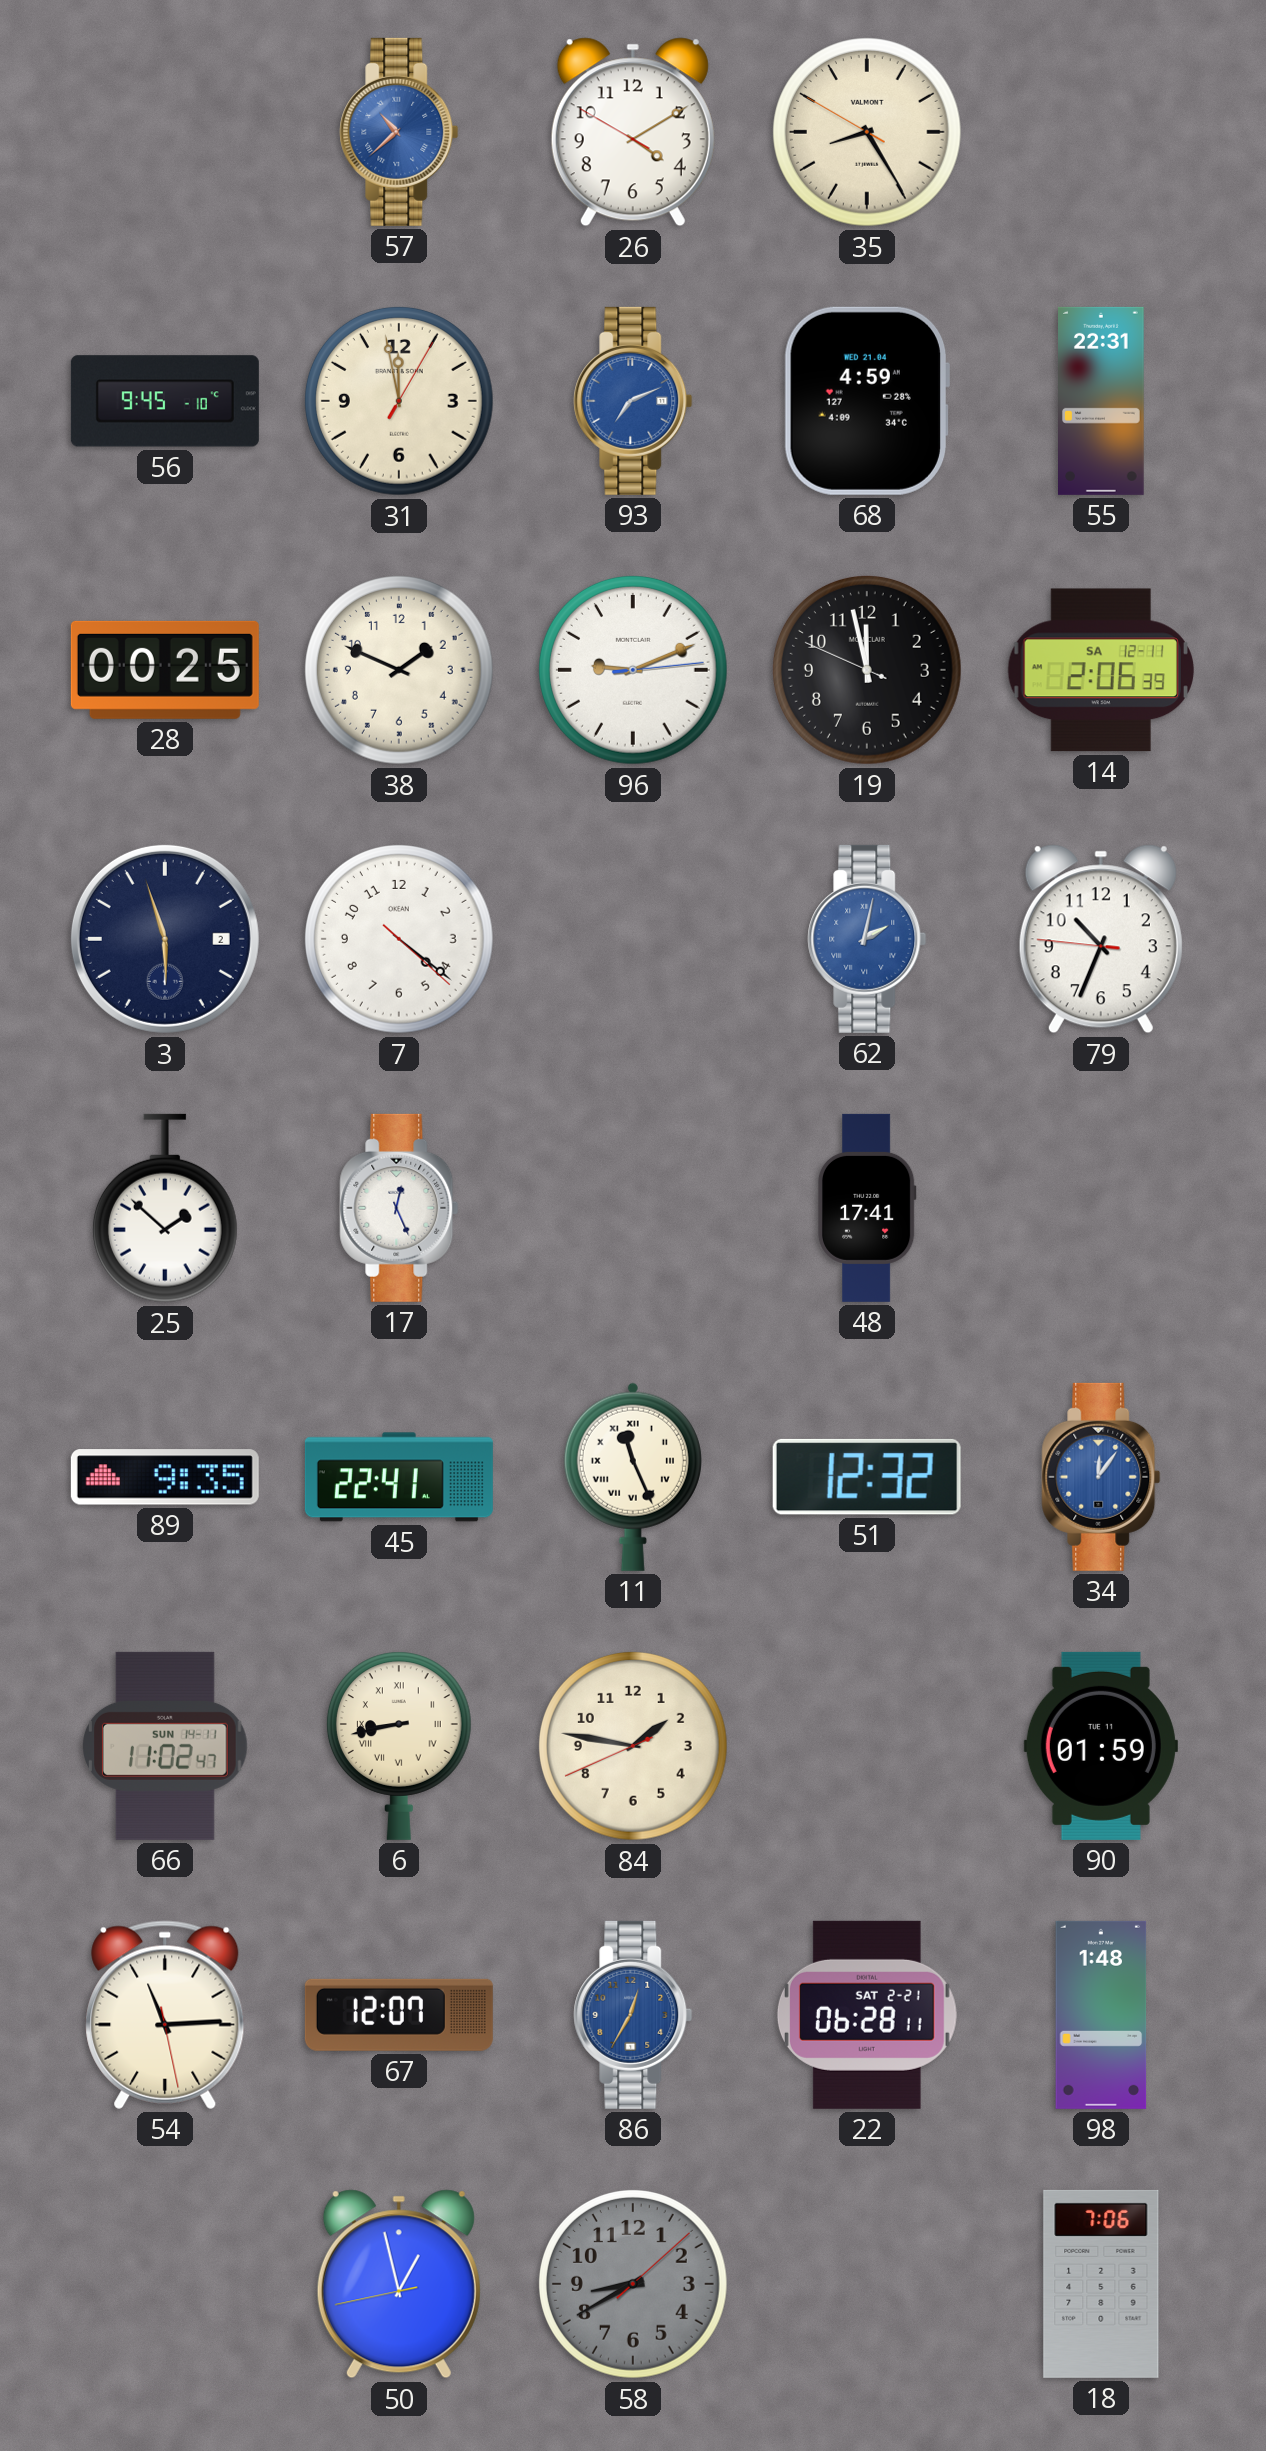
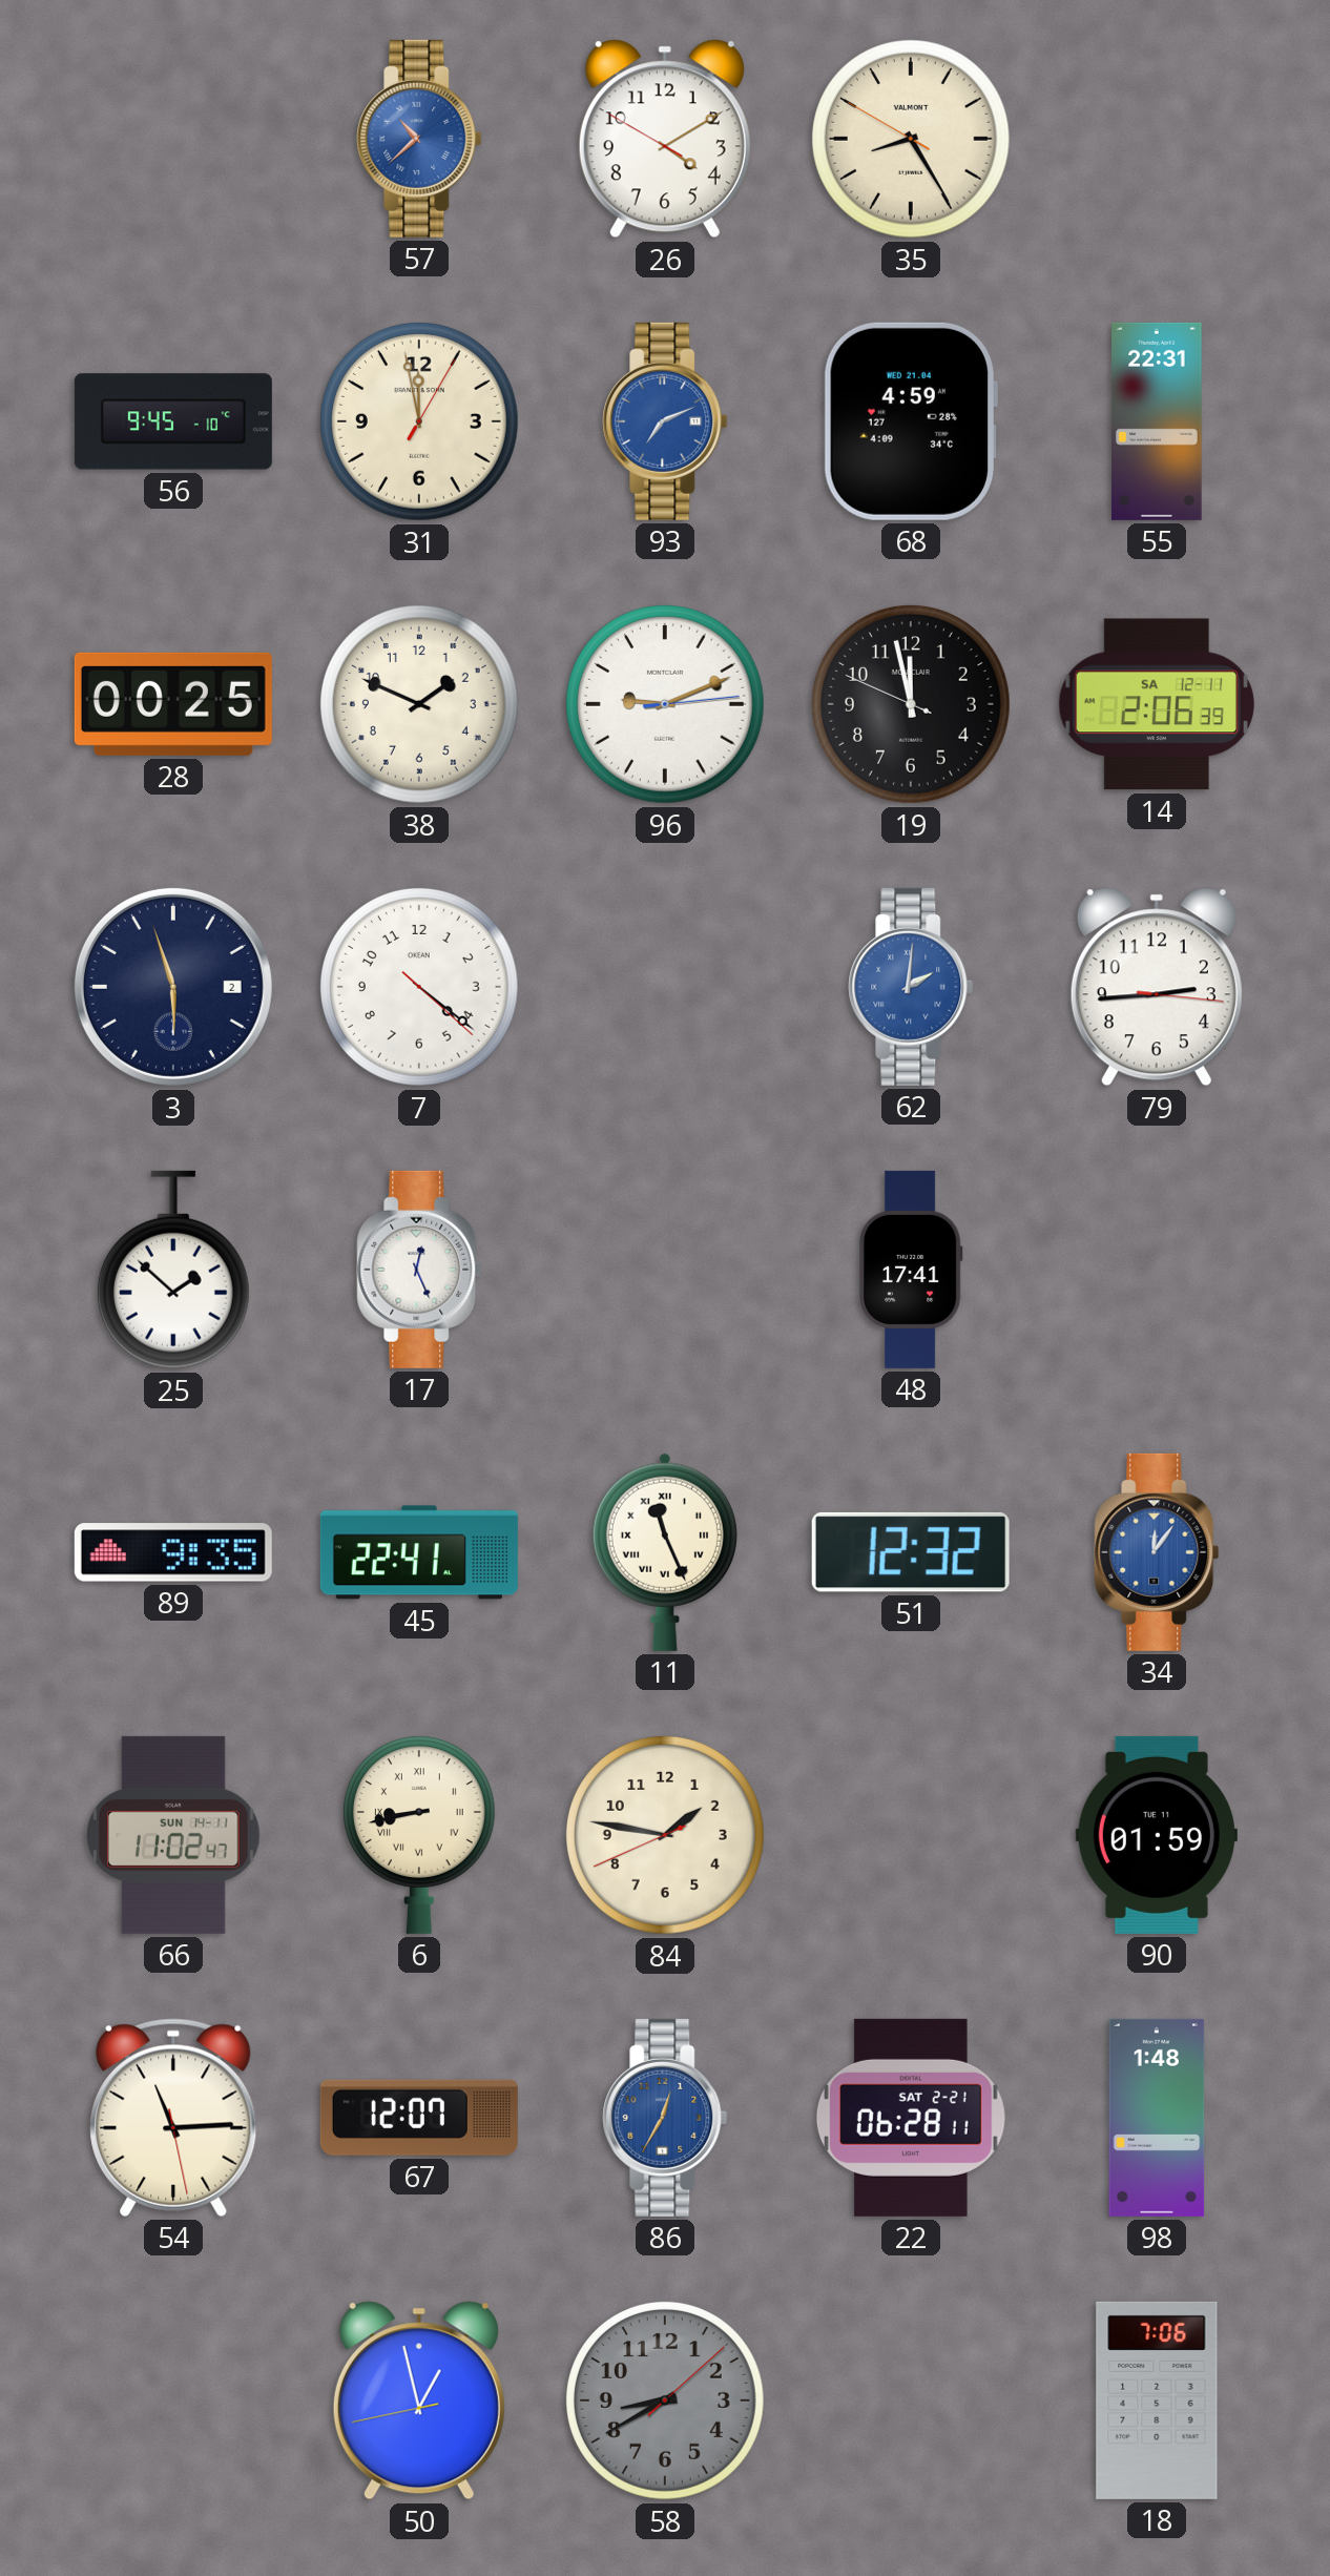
62: 2:02 -> 2:01
79: 10:33 -> 2:44
